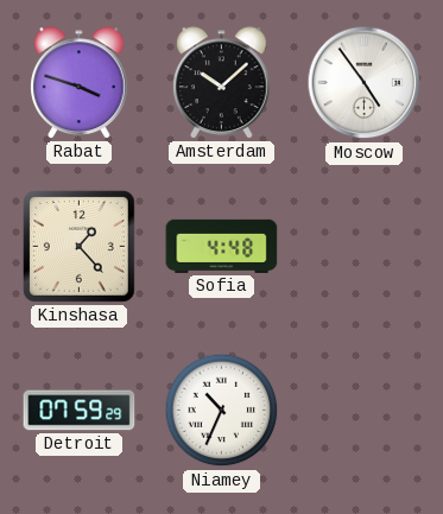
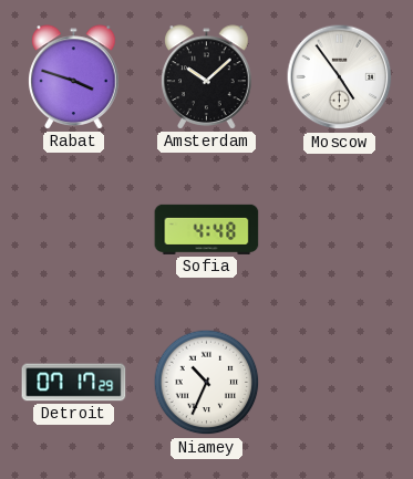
Kinshasa: 1:23 -> none
Detroit: 07:59 -> 07:17
